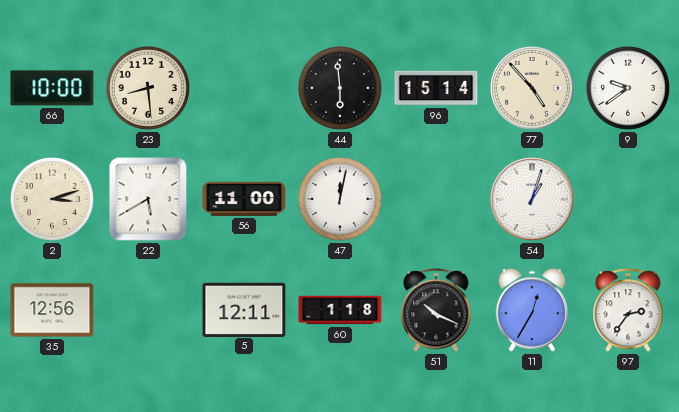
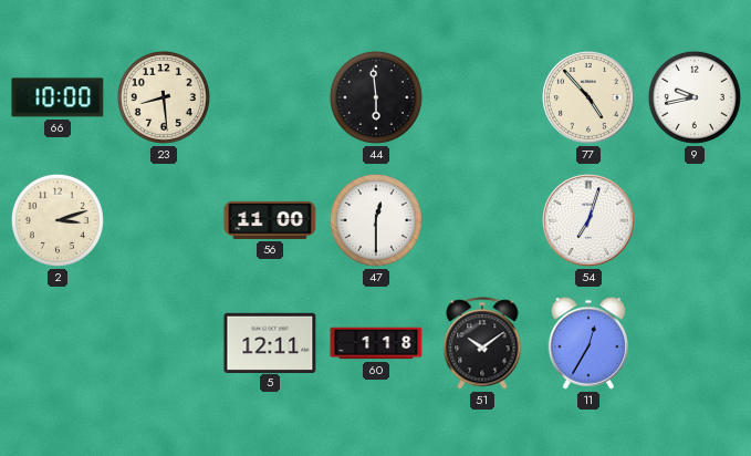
96: 15:14 -> none
9: 9:39 -> 9:43
22: 5:40 -> none
47: 12:02 -> 12:30
54: 1:03 -> 7:03
35: 12:56 -> none
51: 10:19 -> 10:09
97: 2:36 -> none
